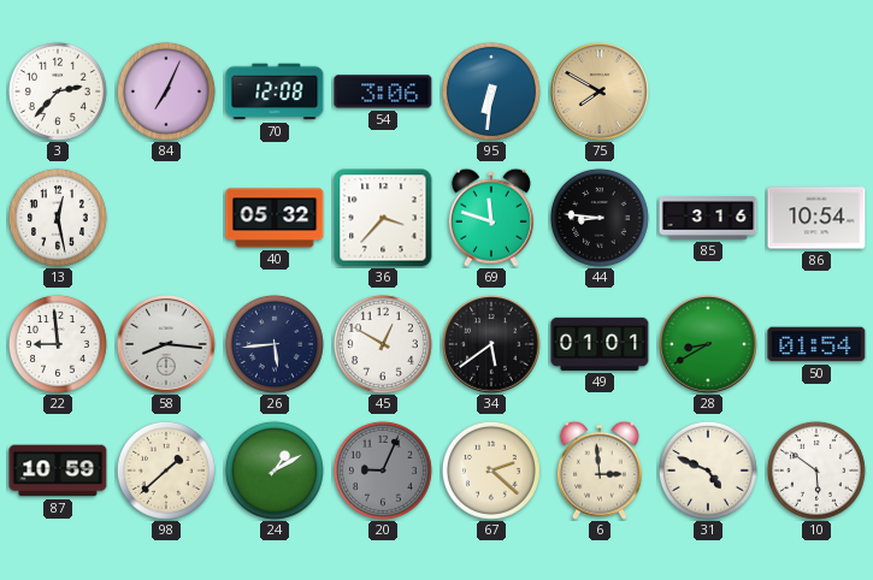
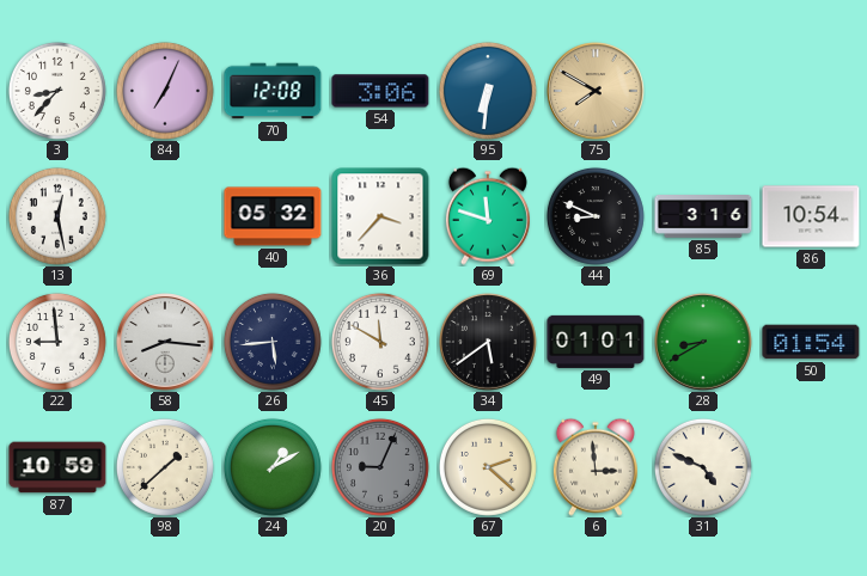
3: 2:37 -> 8:37
44: 8:46 -> 8:49
45: 12:50 -> 11:50
10: 5:51 -> none
